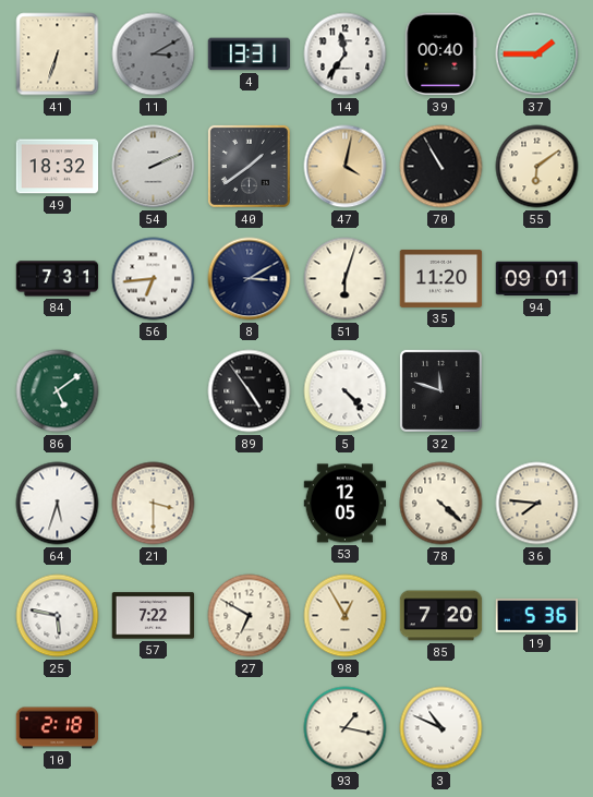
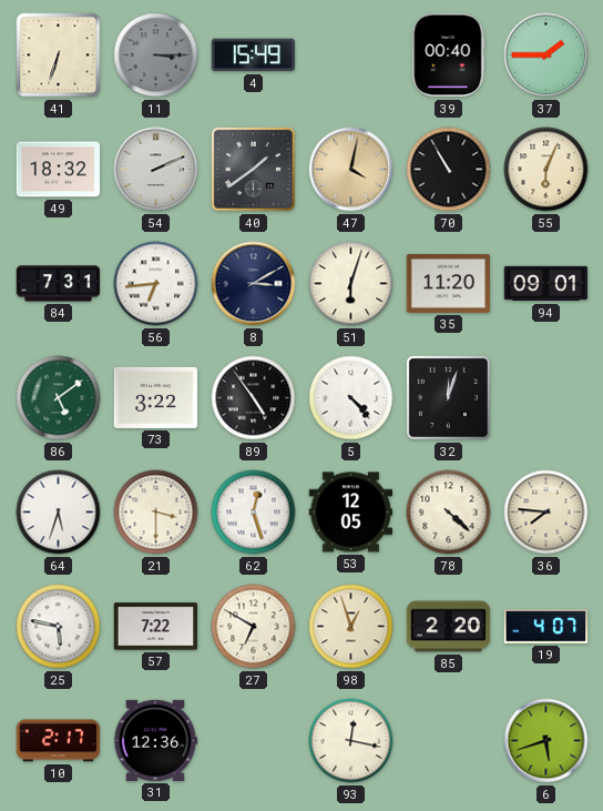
11: 3:10 -> 3:15
4: 13:31 -> 15:49
14: 11:36 -> none
55: 6:09 -> 6:04
73: none -> 3:22
32: 11:48 -> 12:03
62: none -> 12:27
98: 12:55 -> 12:57
85: 7:20 -> 2:20
19: 5:36 -> 4:07
10: 2:18 -> 2:17
31: none -> 12:36
93: 1:17 -> 12:17
3: 10:49 -> none
6: none -> 5:42
